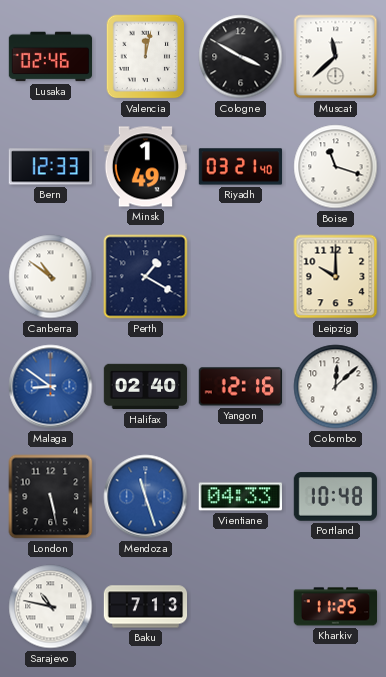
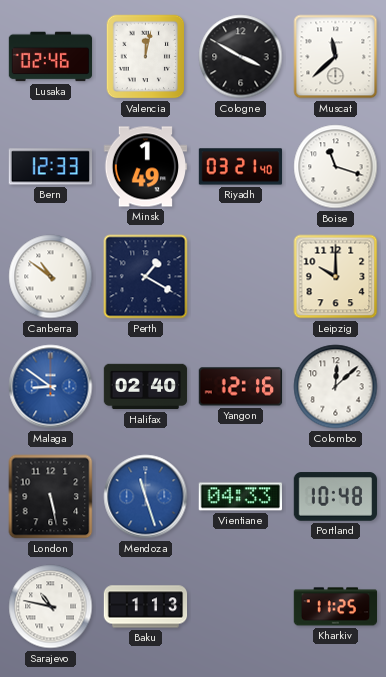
Baku: 7:13 -> 1:13
